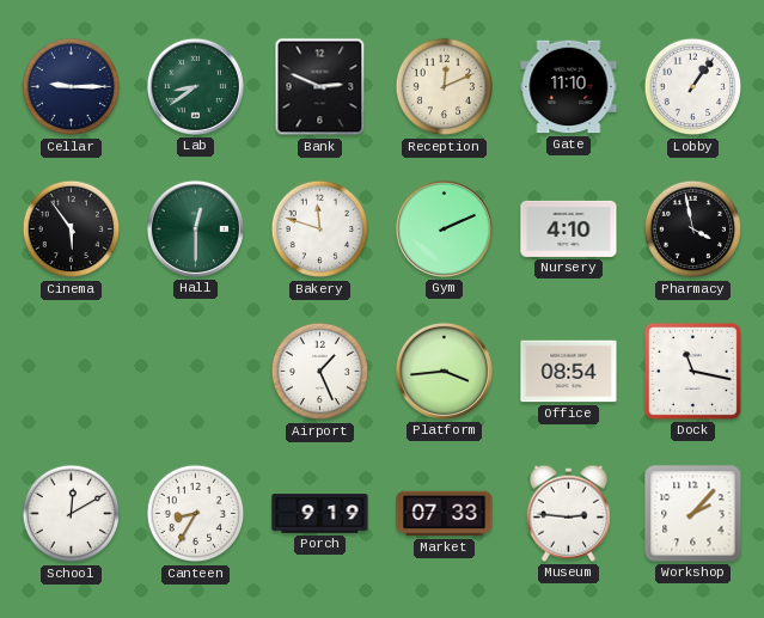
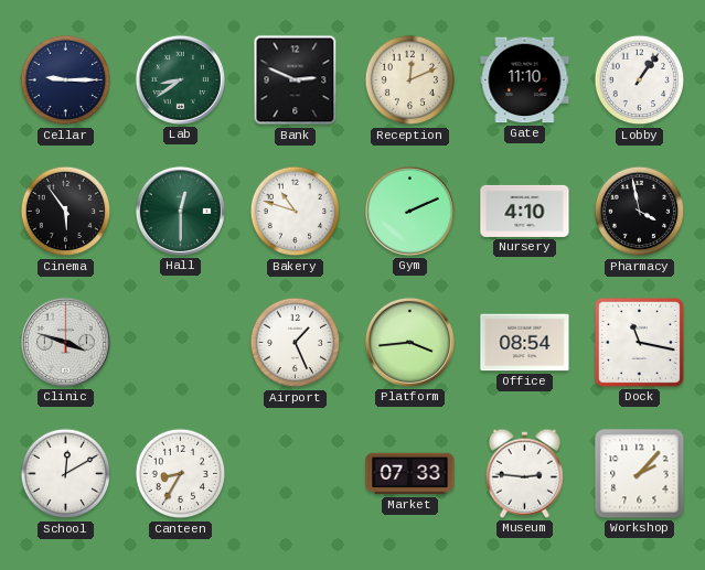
Bakery: 11:48 -> 10:48
Clinic: none -> 3:48
Porch: 9:19 -> none
